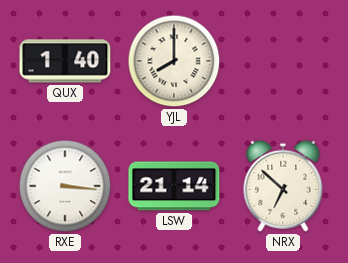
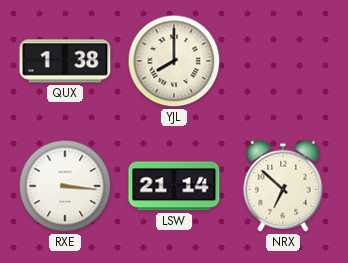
QUX: 1:40 -> 1:38
